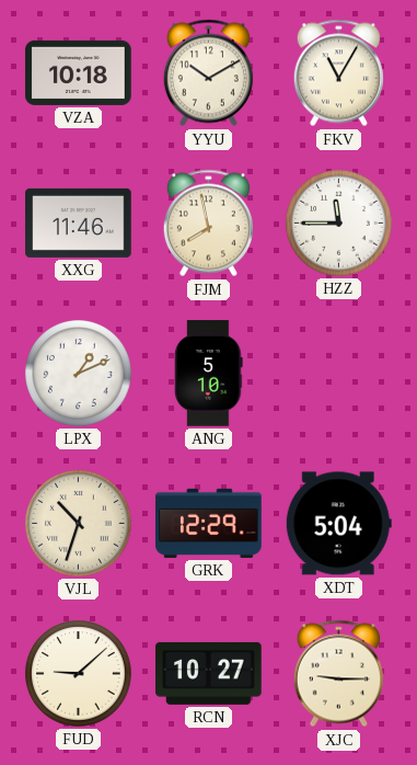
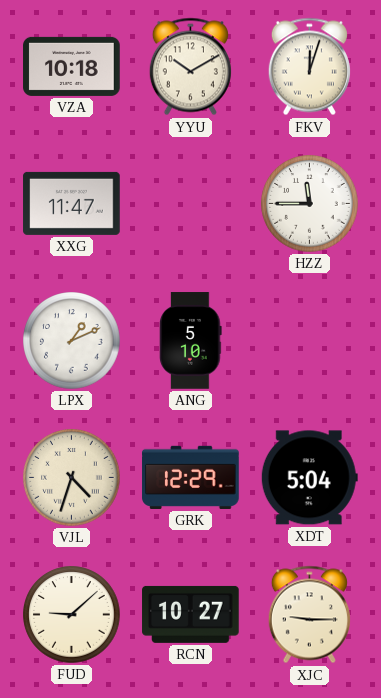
FKV: 11:05 -> 12:03
XXG: 11:46 -> 11:47
FJM: 7:58 -> none
VJL: 10:33 -> 4:33
